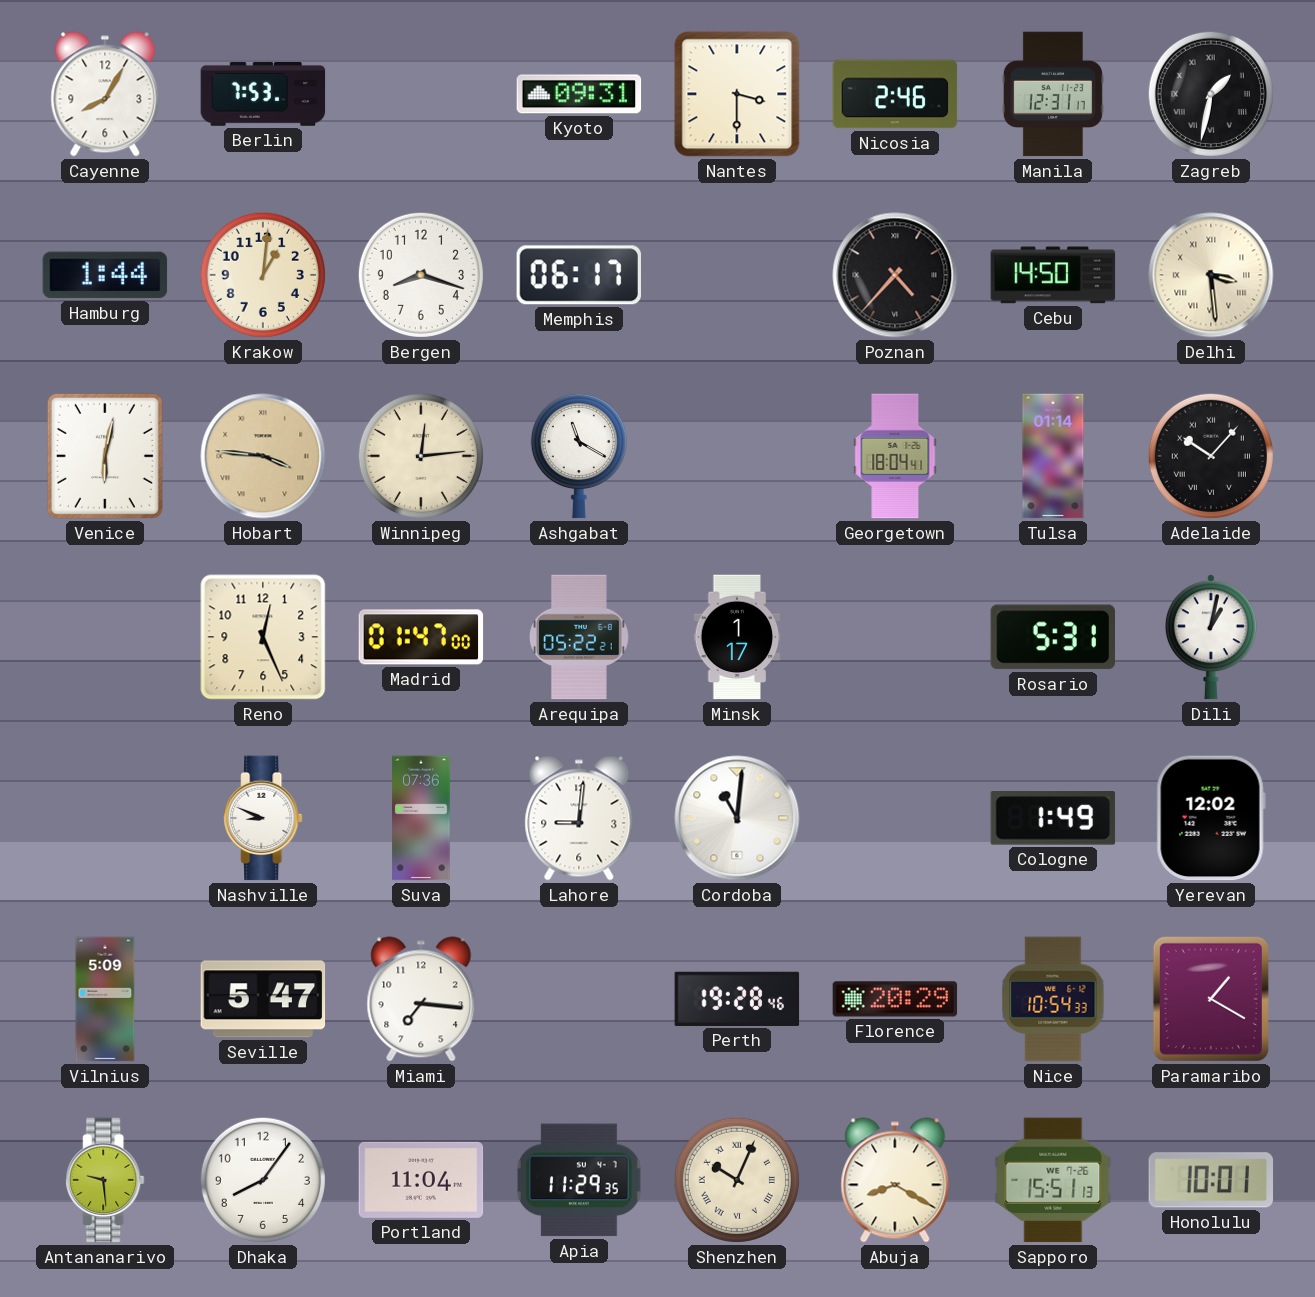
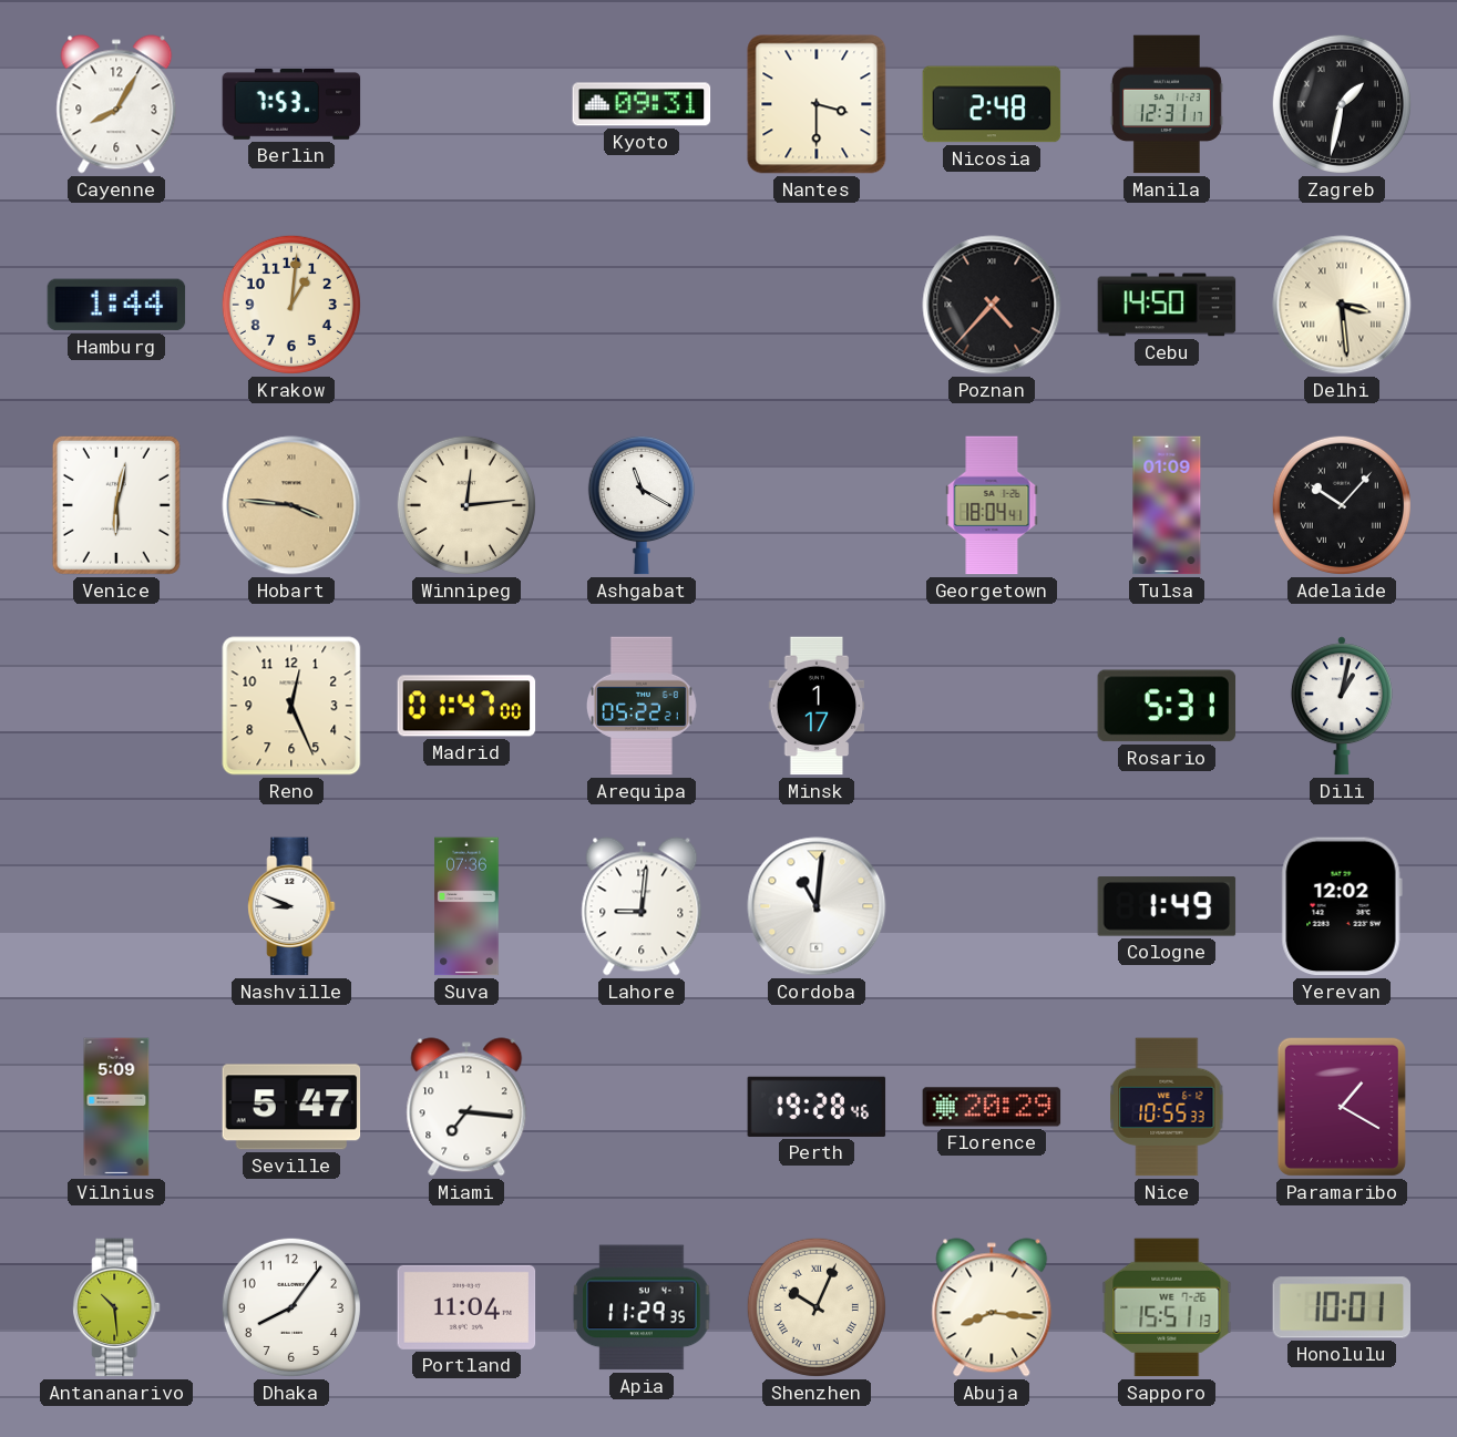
Nicosia: 2:46 -> 2:48
Bergen: 8:18 -> none
Memphis: 06:17 -> none
Tulsa: 01:14 -> 01:09
Nice: 10:54 -> 10:55
Antananarivo: 9:29 -> 10:29
Abuja: 8:20 -> 8:16
